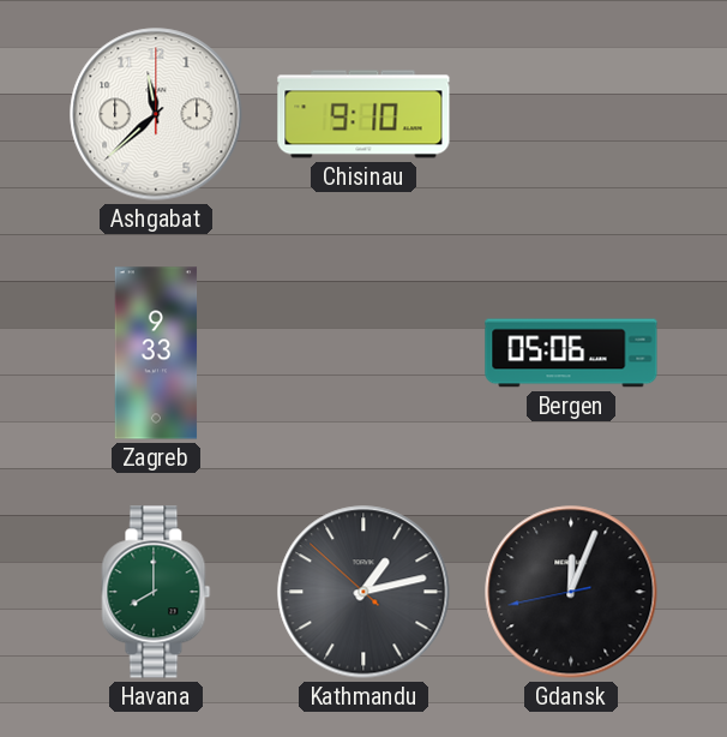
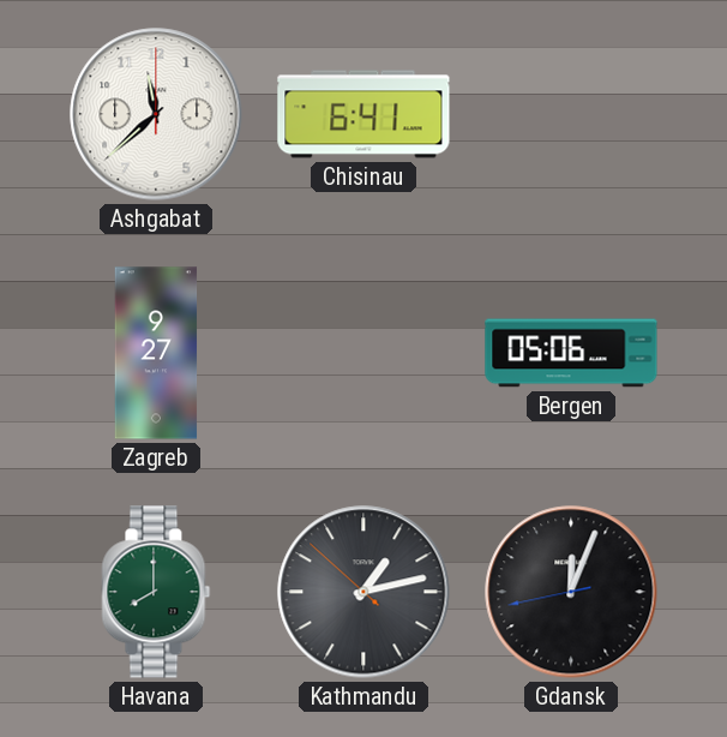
Chisinau: 9:10 -> 6:41
Zagreb: 9:33 -> 9:27
